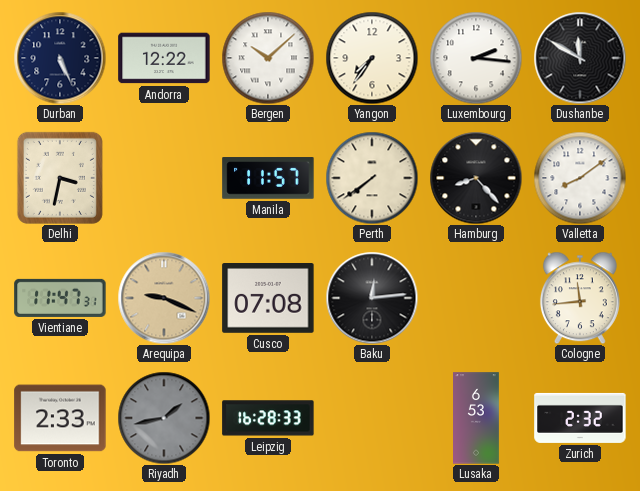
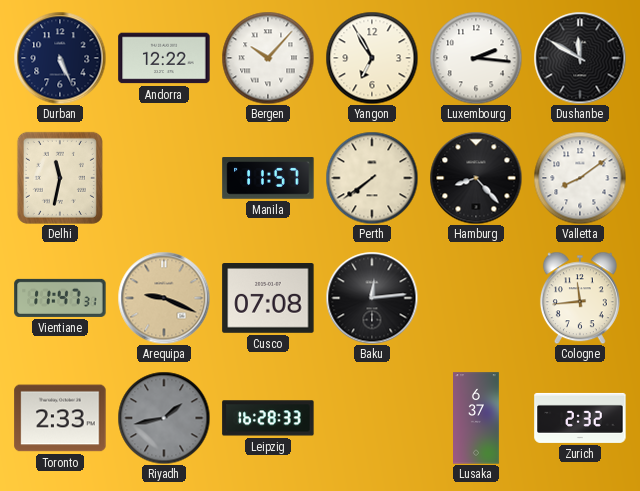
Bergen: 10:08 -> 10:07
Yangon: 7:36 -> 6:55
Delhi: 3:32 -> 11:32
Lusaka: 6:53 -> 6:37
